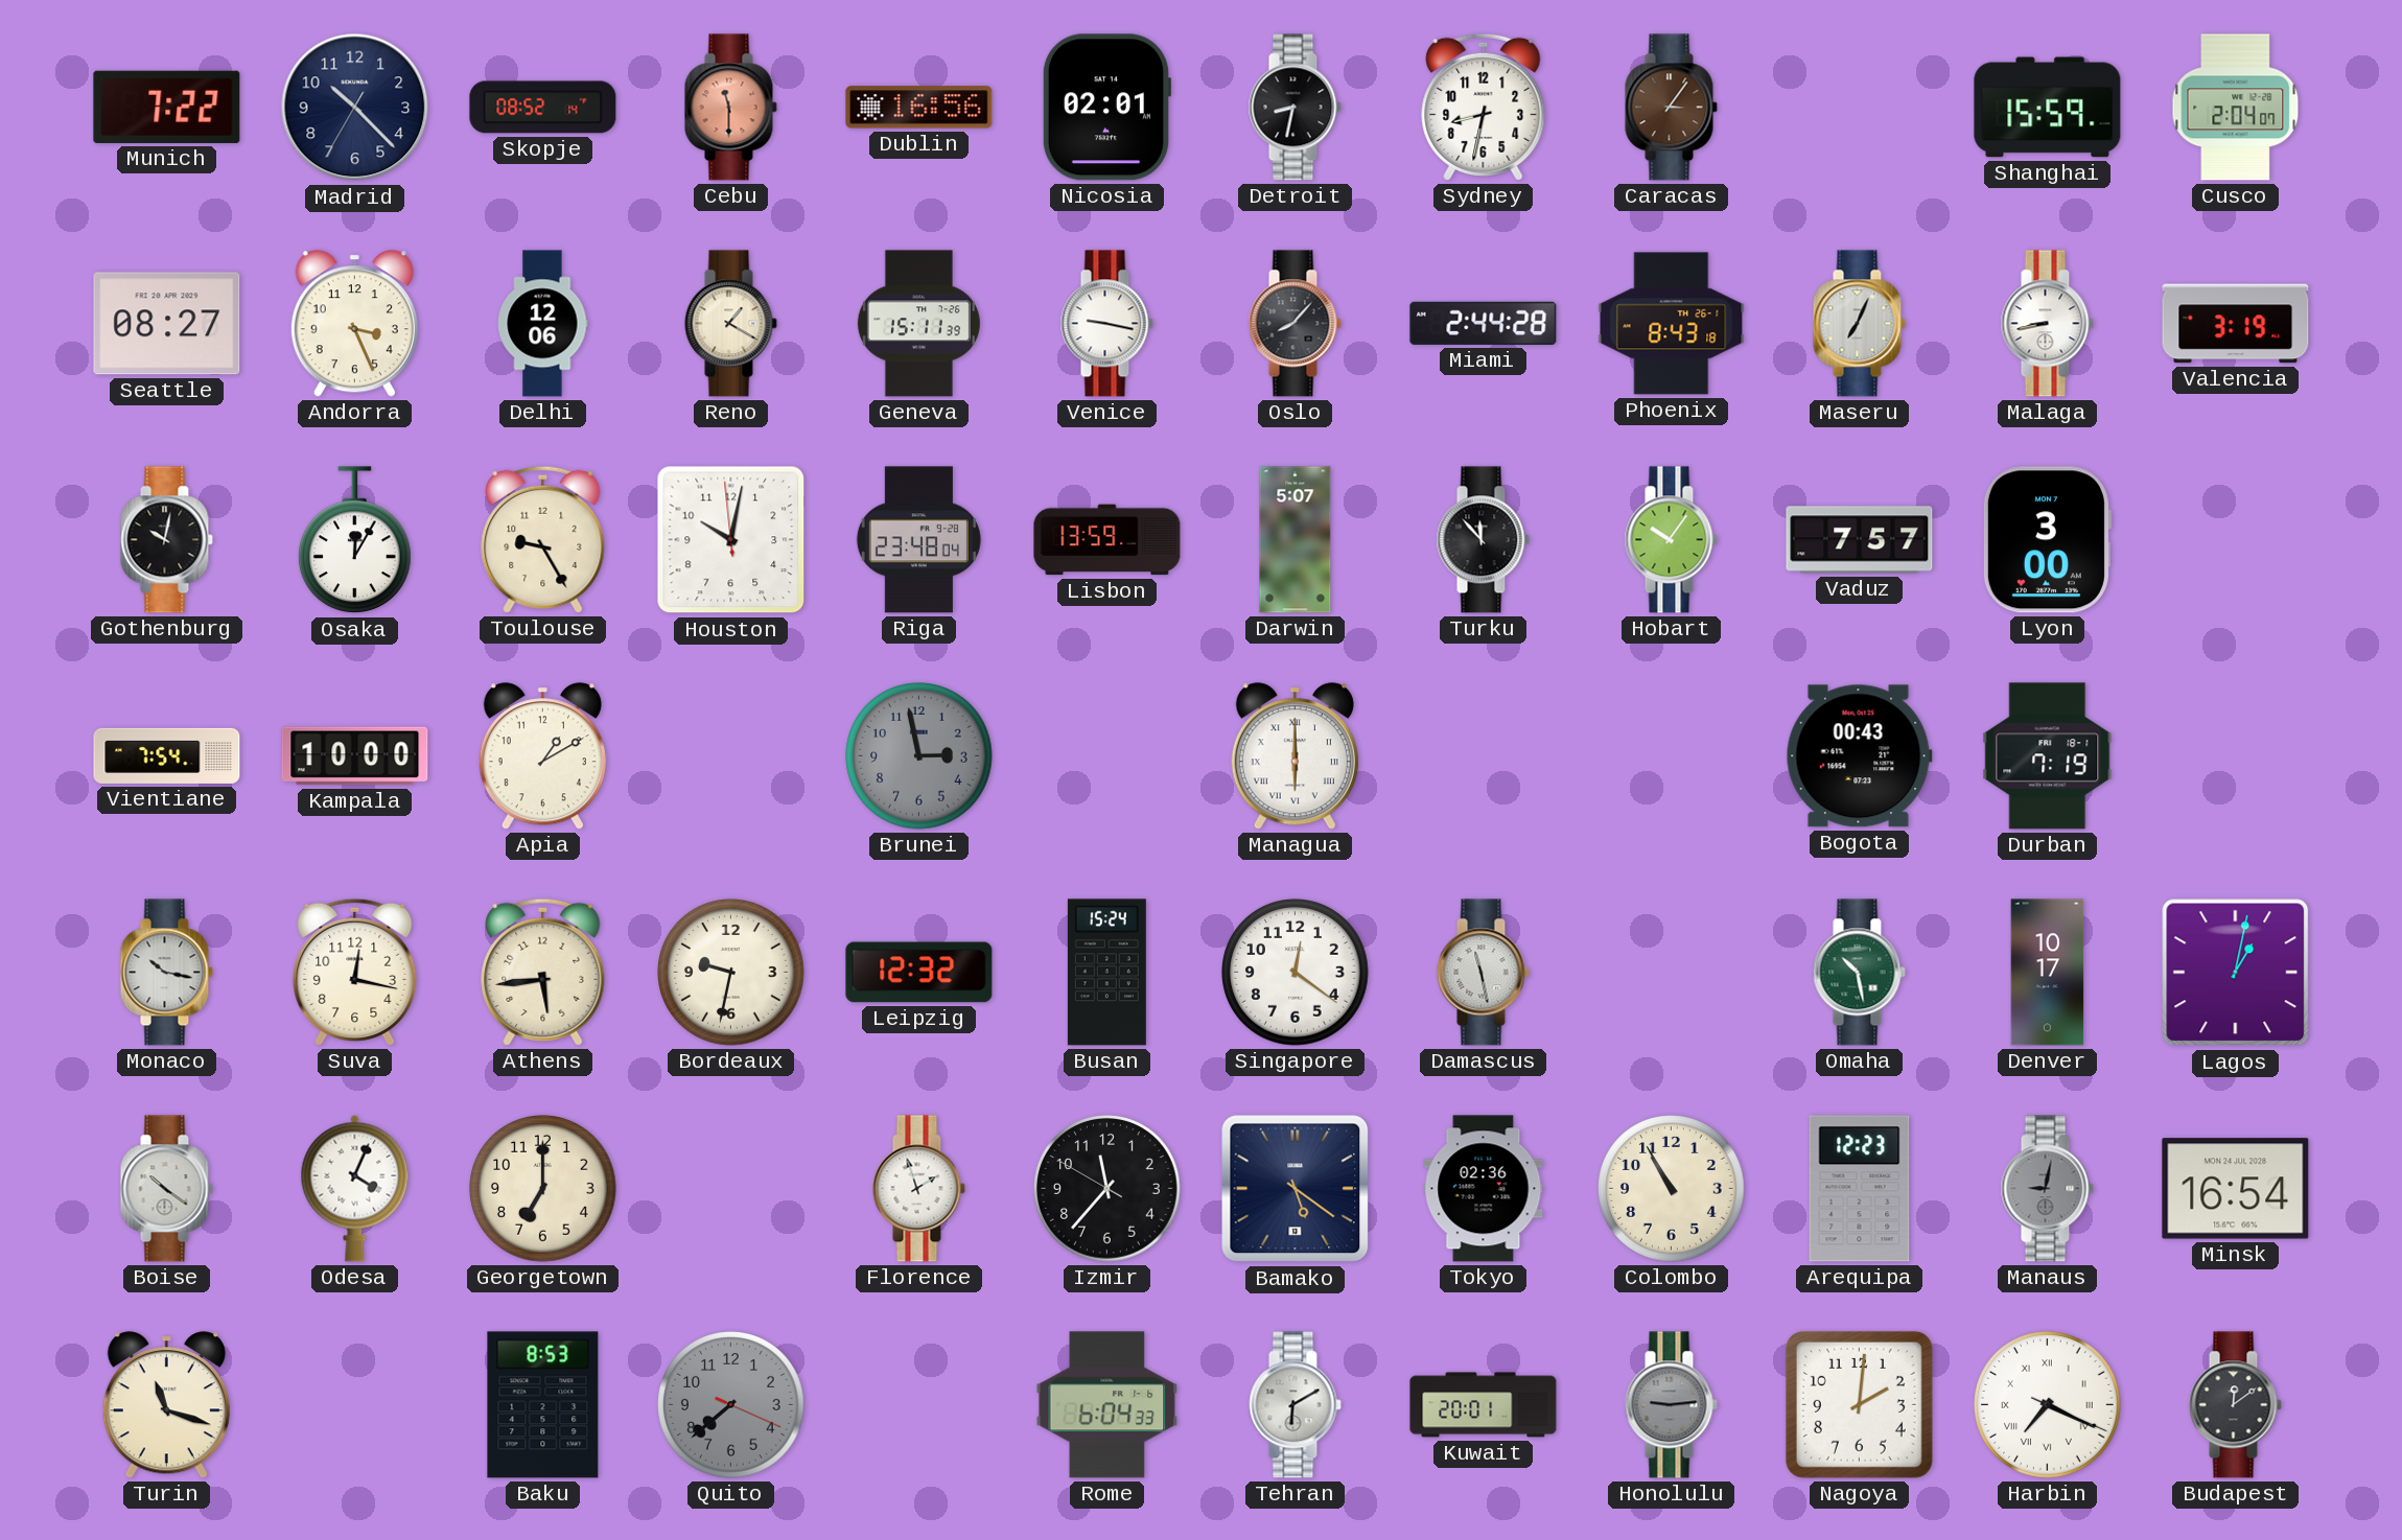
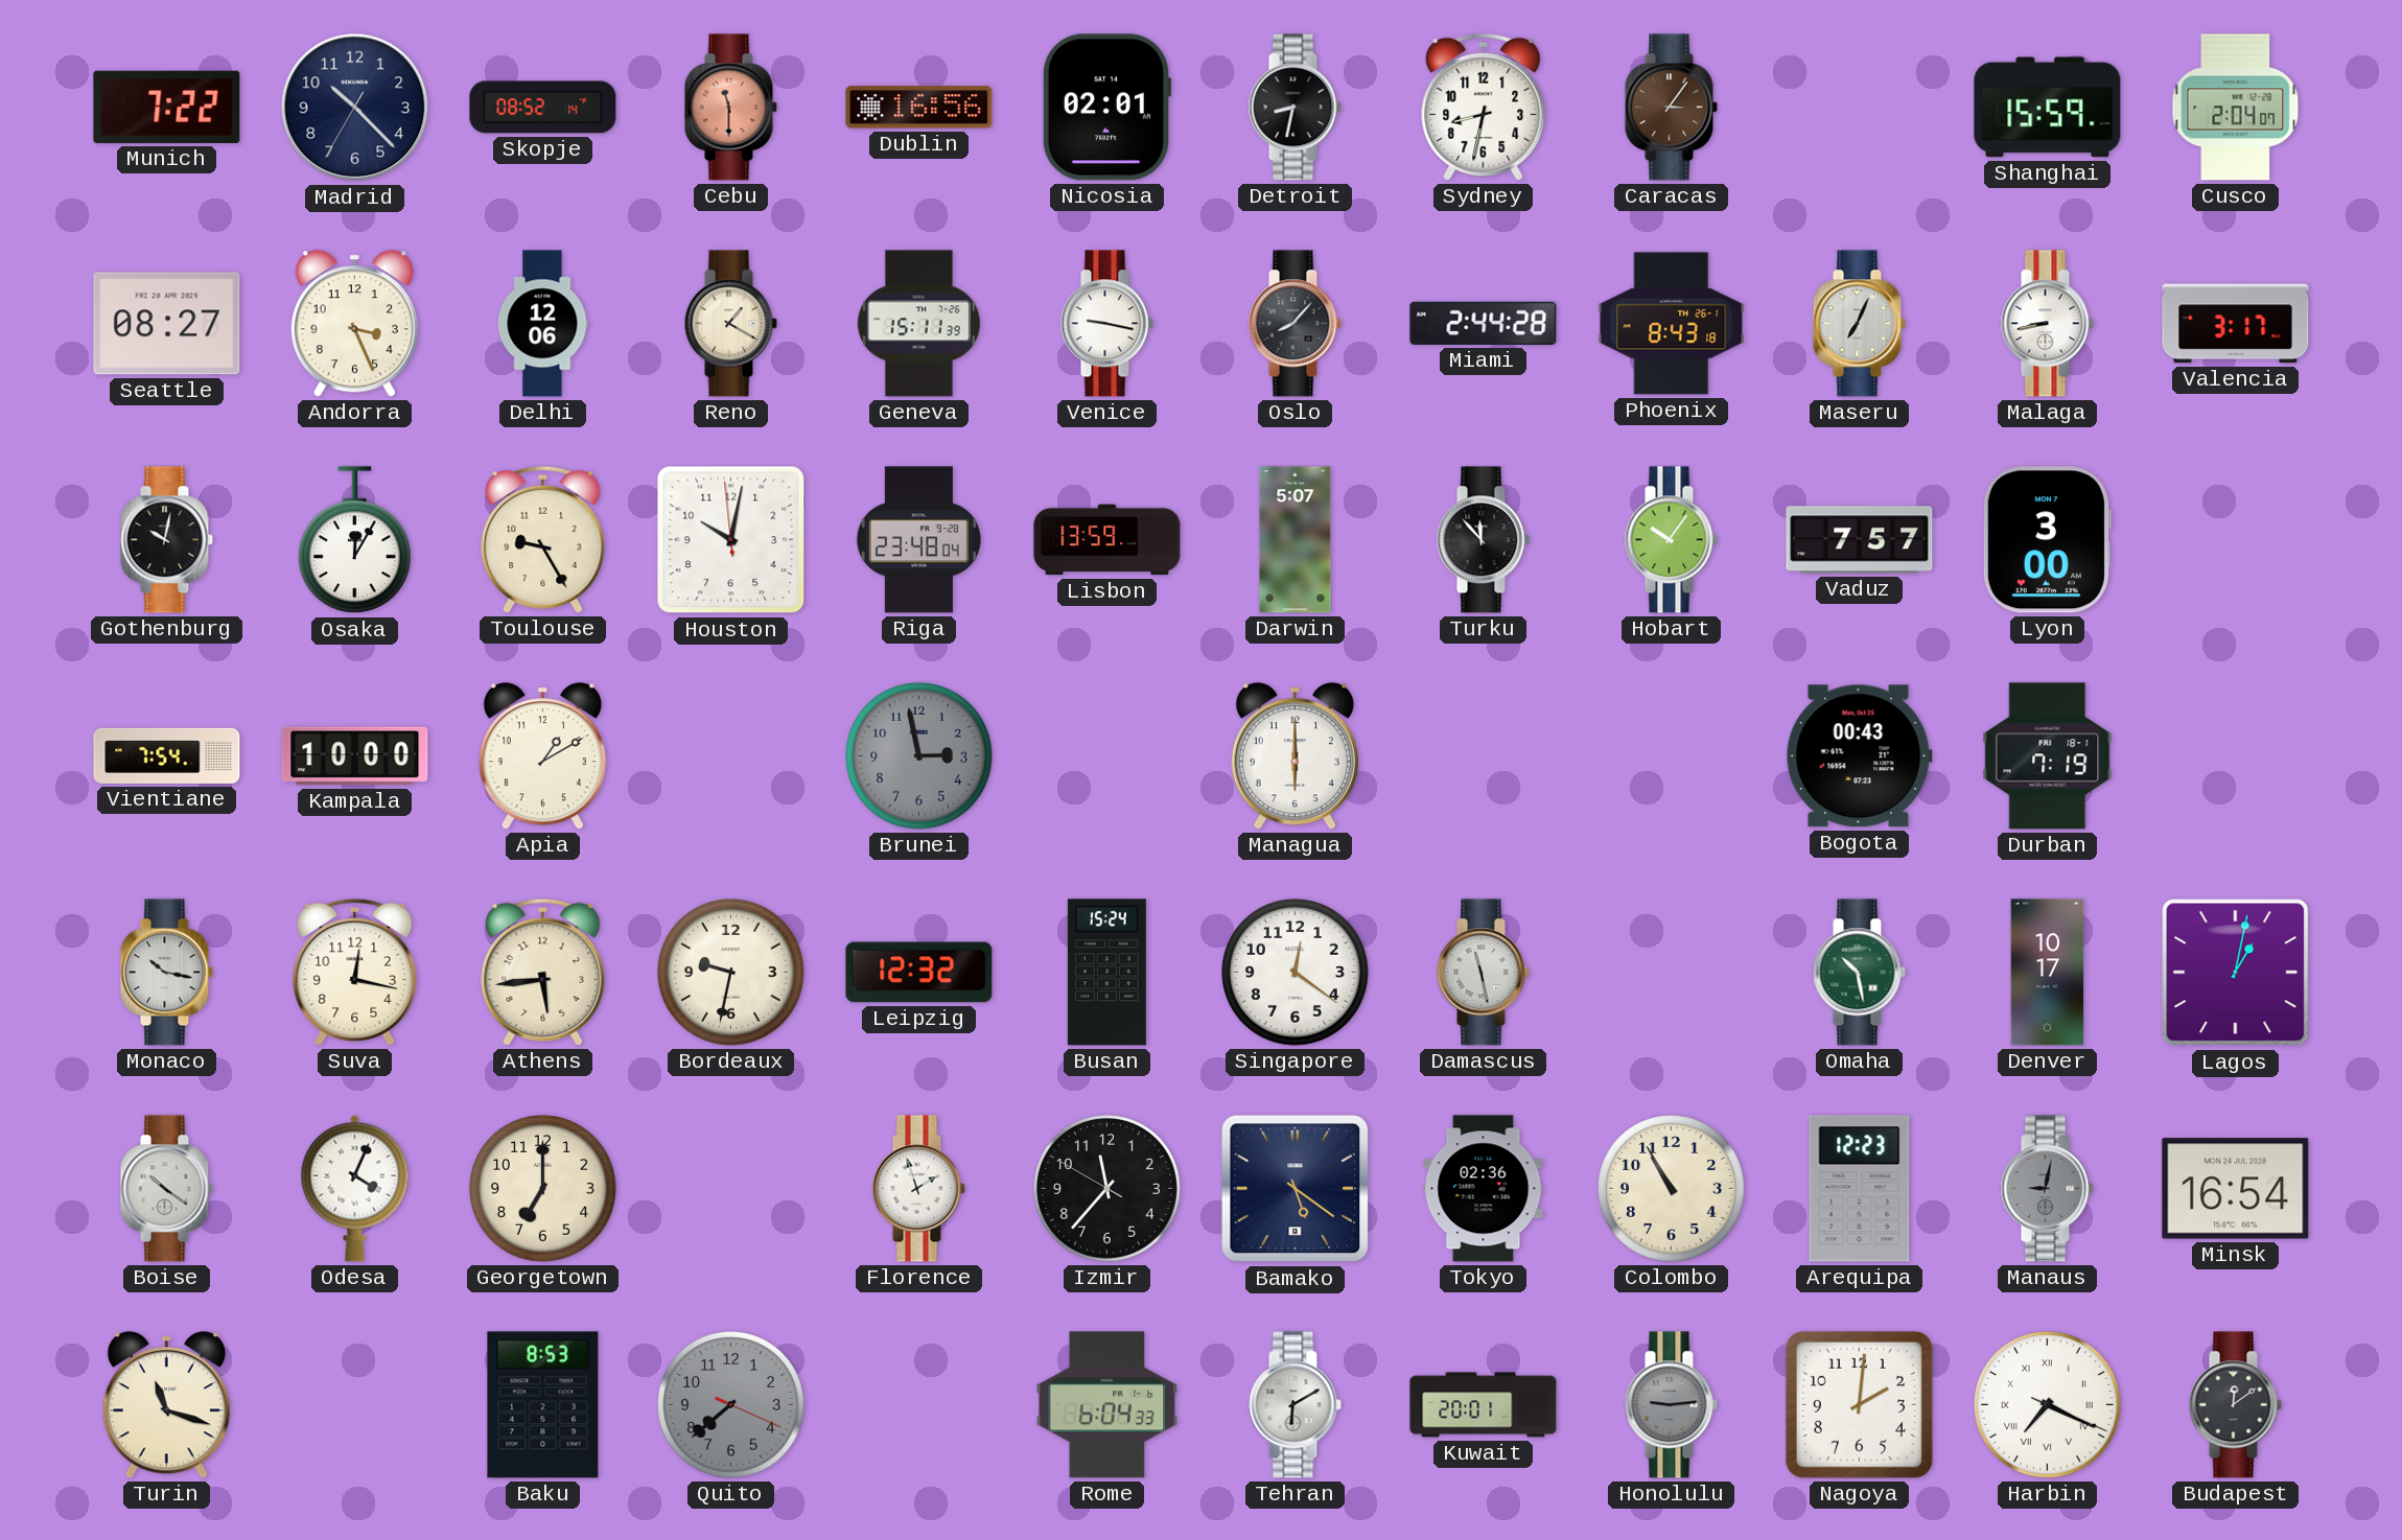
Valencia: 3:19 -> 3:17
Managua numerals: Roman -> Arabic
